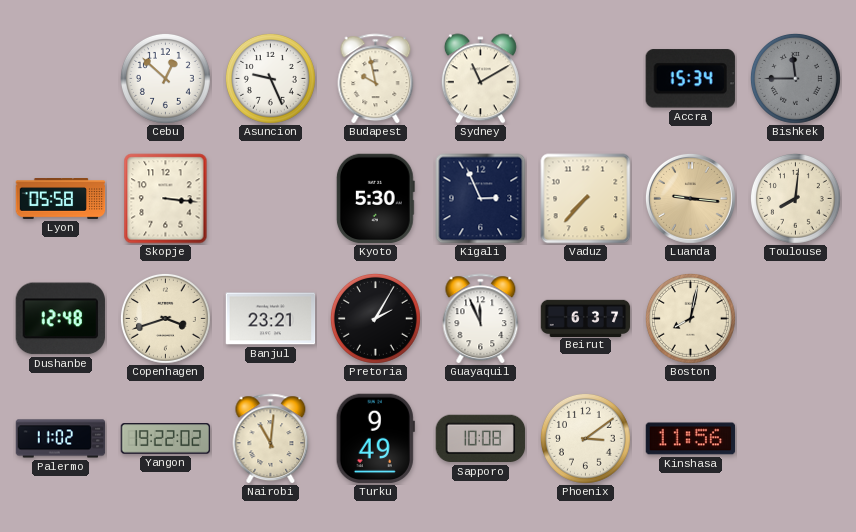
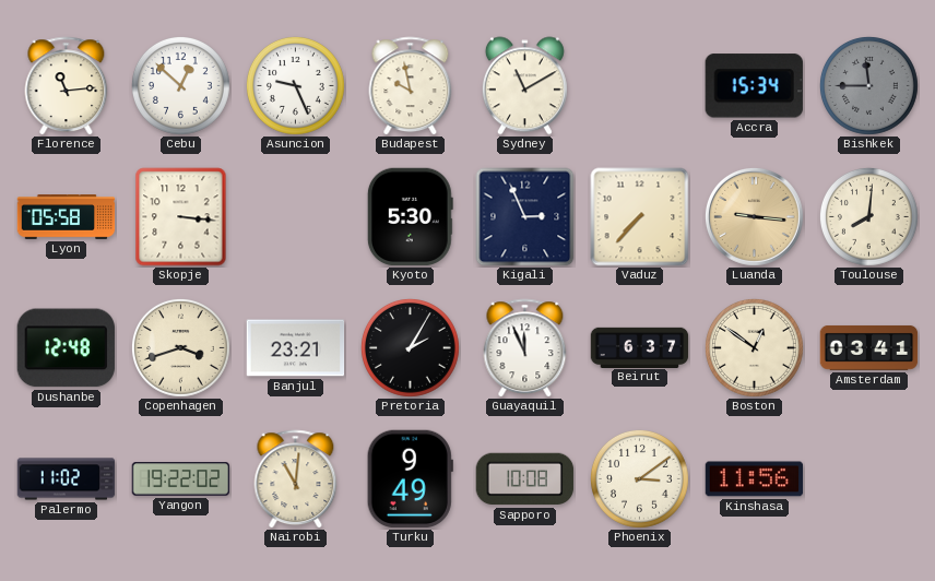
Florence: none -> 11:14
Boston: 8:02 -> 12:51
Amsterdam: none -> 03:41
